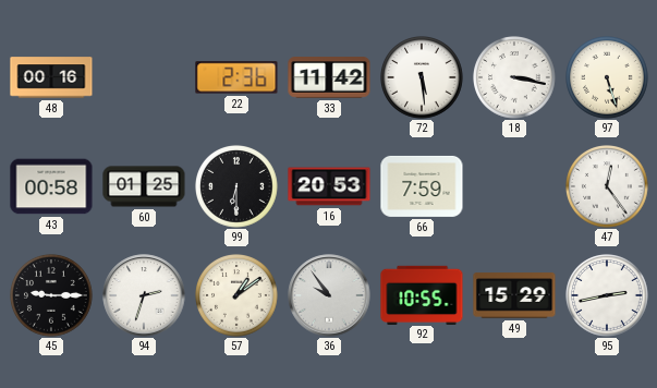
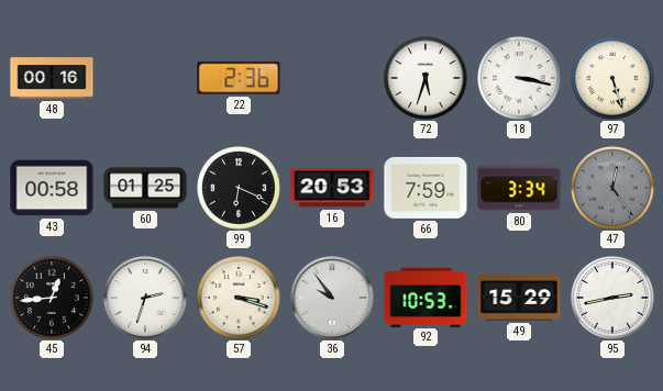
33: 11:42 -> none
72: 5:29 -> 5:33
99: 6:30 -> 6:19
80: none -> 3:34
47 dial: white -> grey
45: 9:15 -> 12:44
57: 1:09 -> 3:18
92: 10:55 -> 10:53
